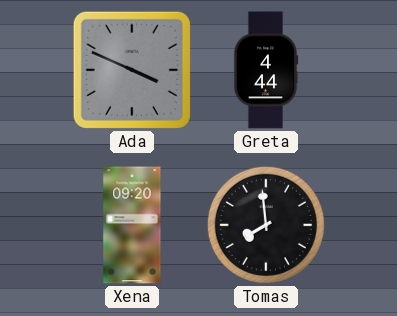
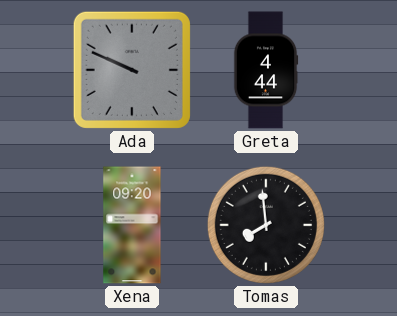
Ada: 3:49 -> 9:49
